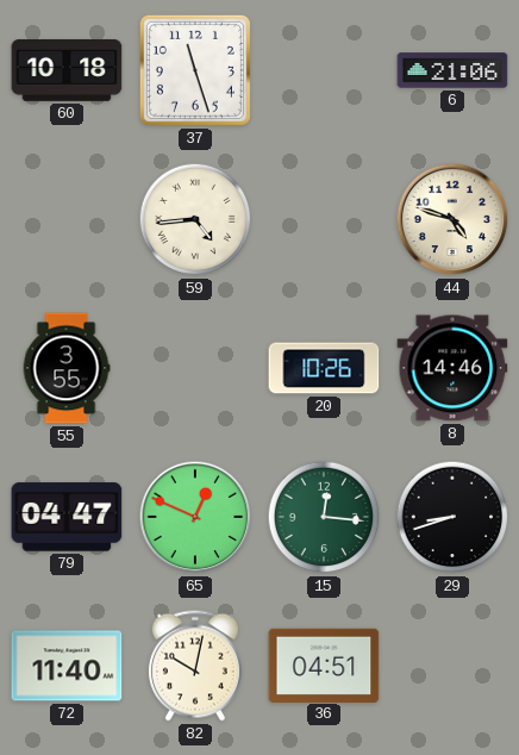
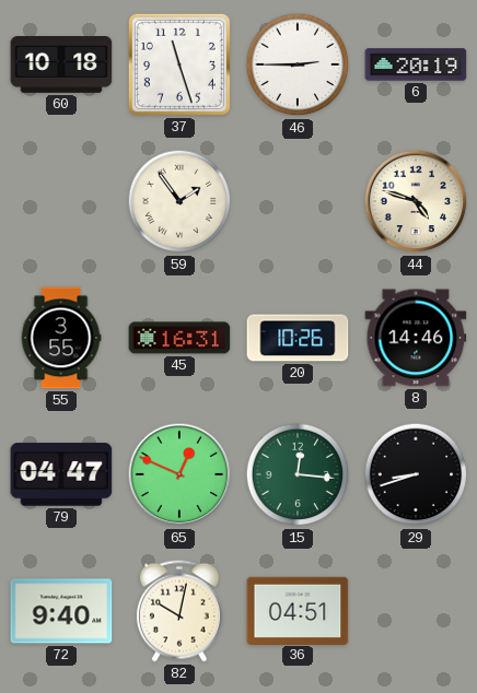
46: none -> 2:45
6: 21:06 -> 20:19
59: 4:44 -> 1:54
45: none -> 16:31
72: 11:40 -> 9:40
